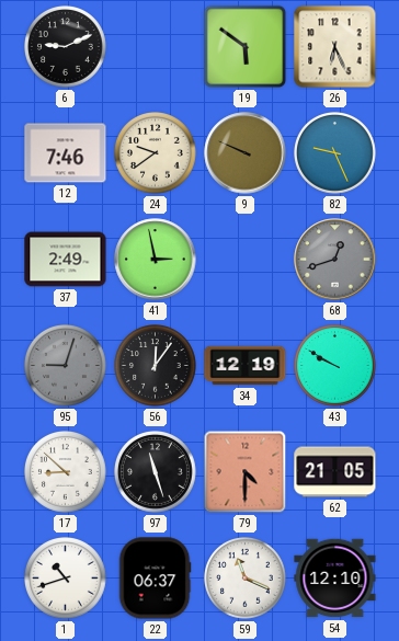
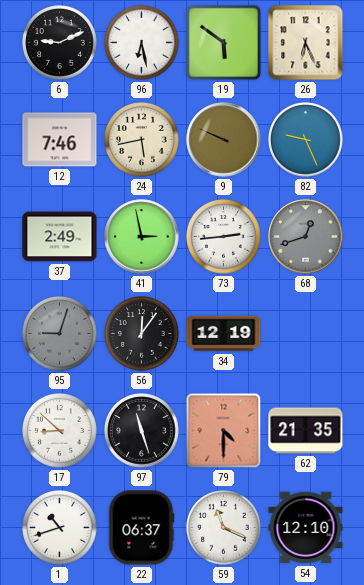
96: none -> 6:28
24: 9:39 -> 5:43
73: none -> 2:44
43: 9:50 -> none
62: 21:05 -> 21:35
